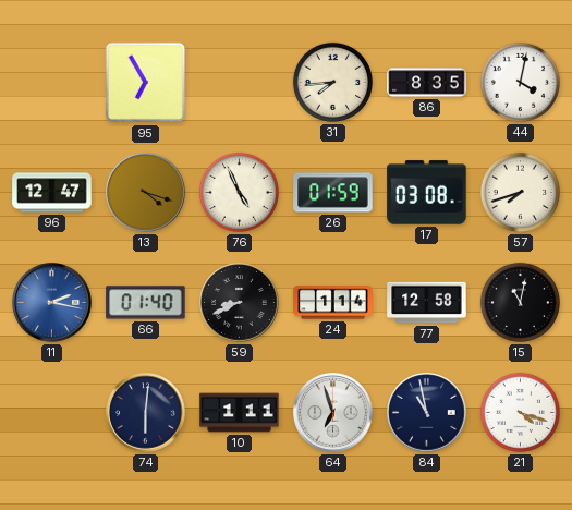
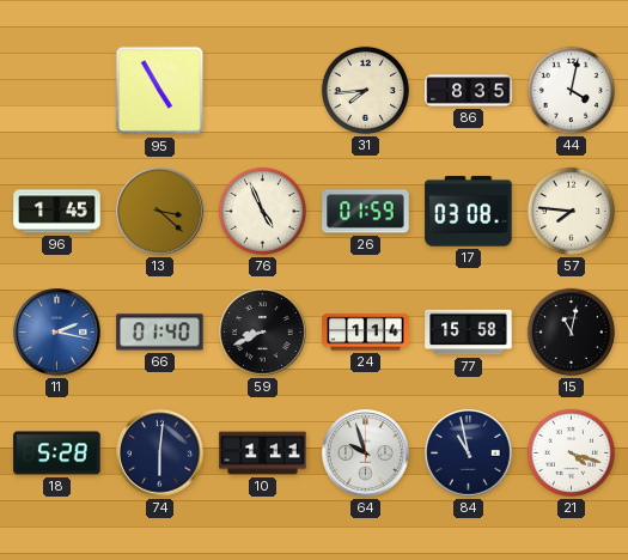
95: 6:55 -> 4:55
96: 12:47 -> 1:45
13: 4:18 -> 3:22
57: 7:42 -> 7:46
77: 12:58 -> 15:58
18: none -> 5:28
64: 6:57 -> 9:57
